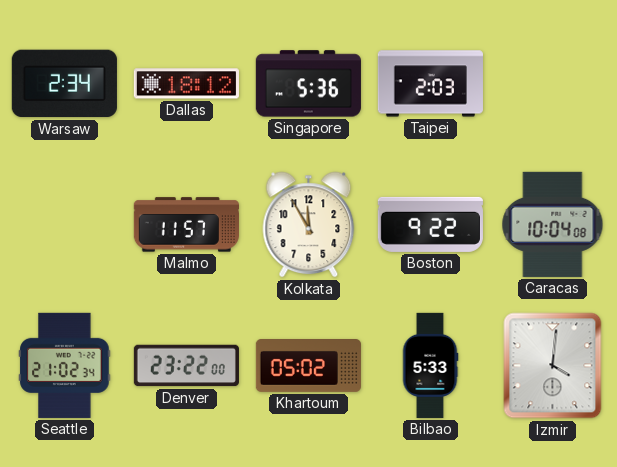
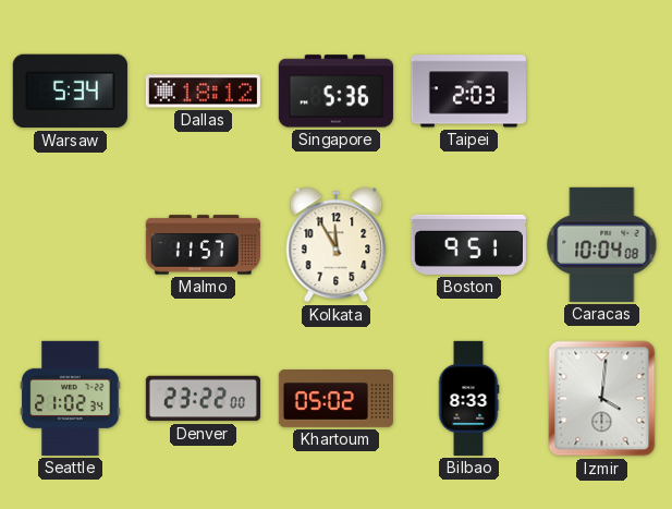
Warsaw: 2:34 -> 5:34
Boston: 9:22 -> 9:51
Bilbao: 5:33 -> 8:33
